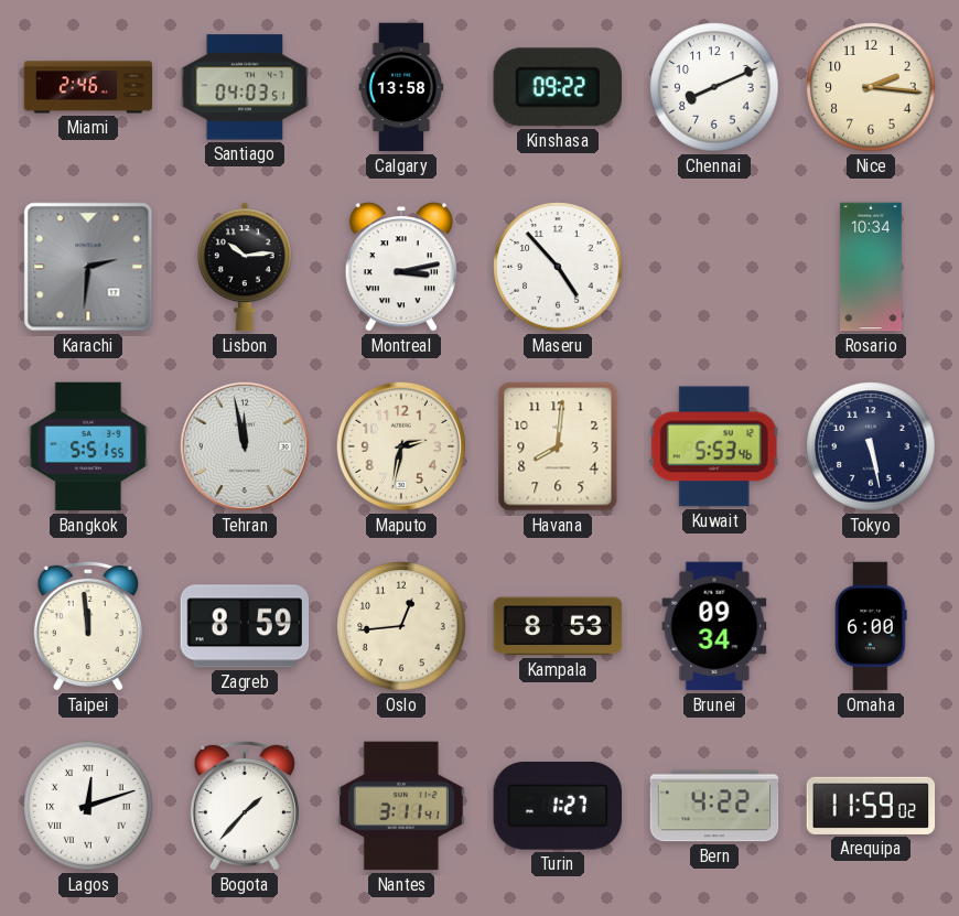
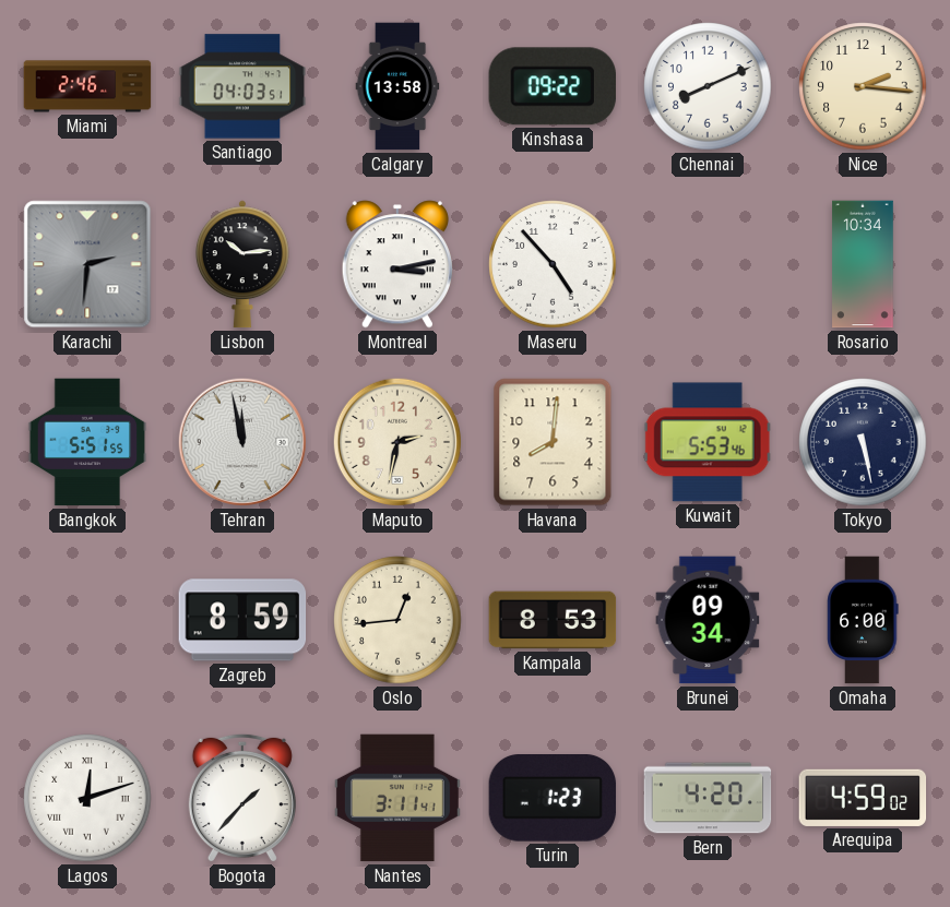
Taipei: 11:59 -> none
Turin: 1:27 -> 1:23
Bern: 4:22 -> 4:20
Arequipa: 11:59 -> 4:59
